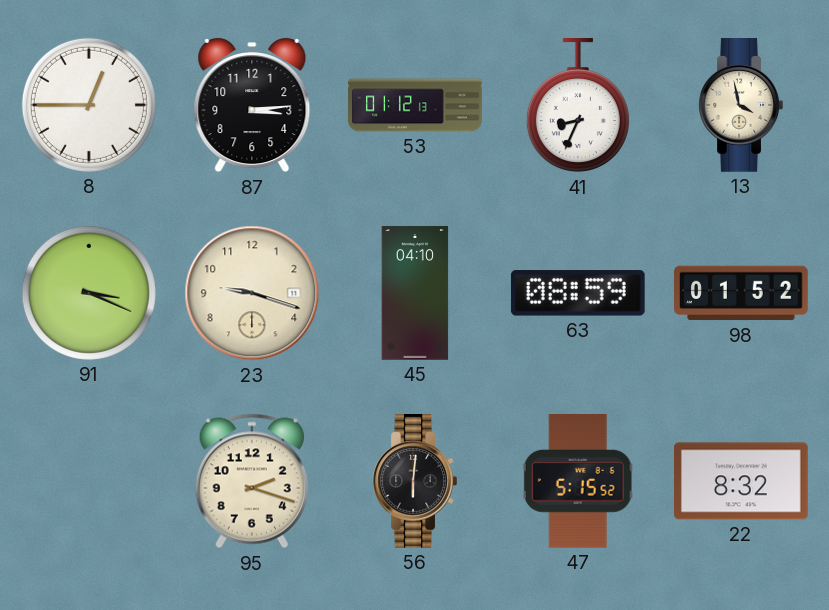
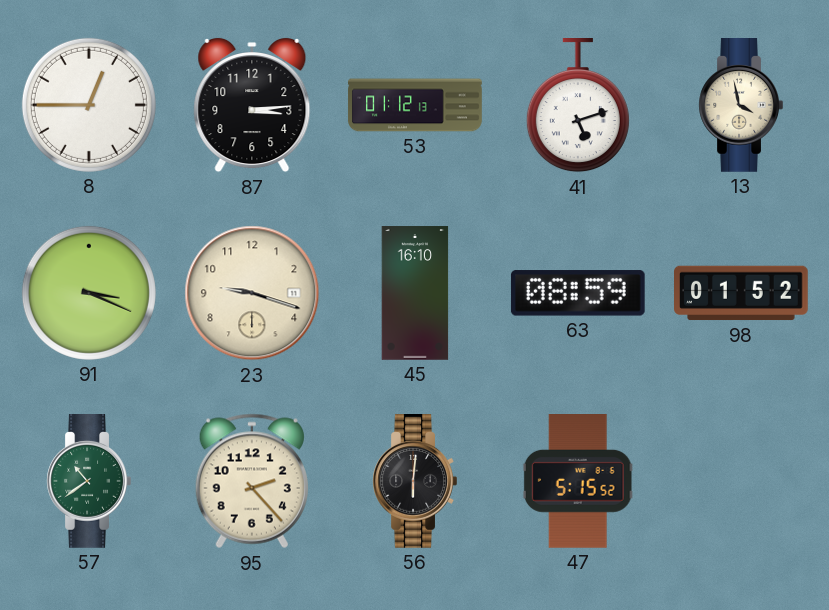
41: 8:34 -> 5:12
45: 04:10 -> 16:10
57: none -> 10:39
95: 2:18 -> 2:23
22: 8:32 -> none
